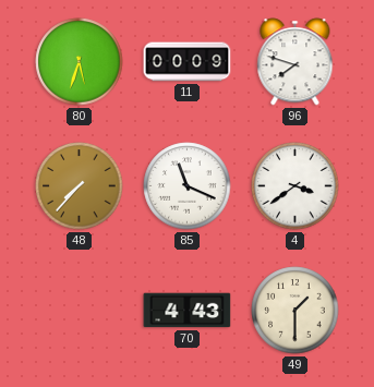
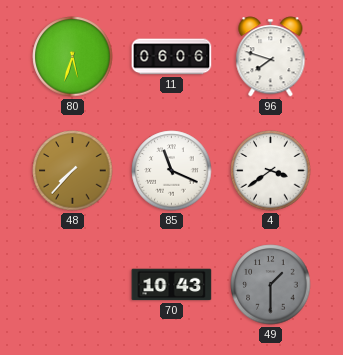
11: 00:09 -> 06:06
70: 4:43 -> 10:43
49 dial: cream -> grey
